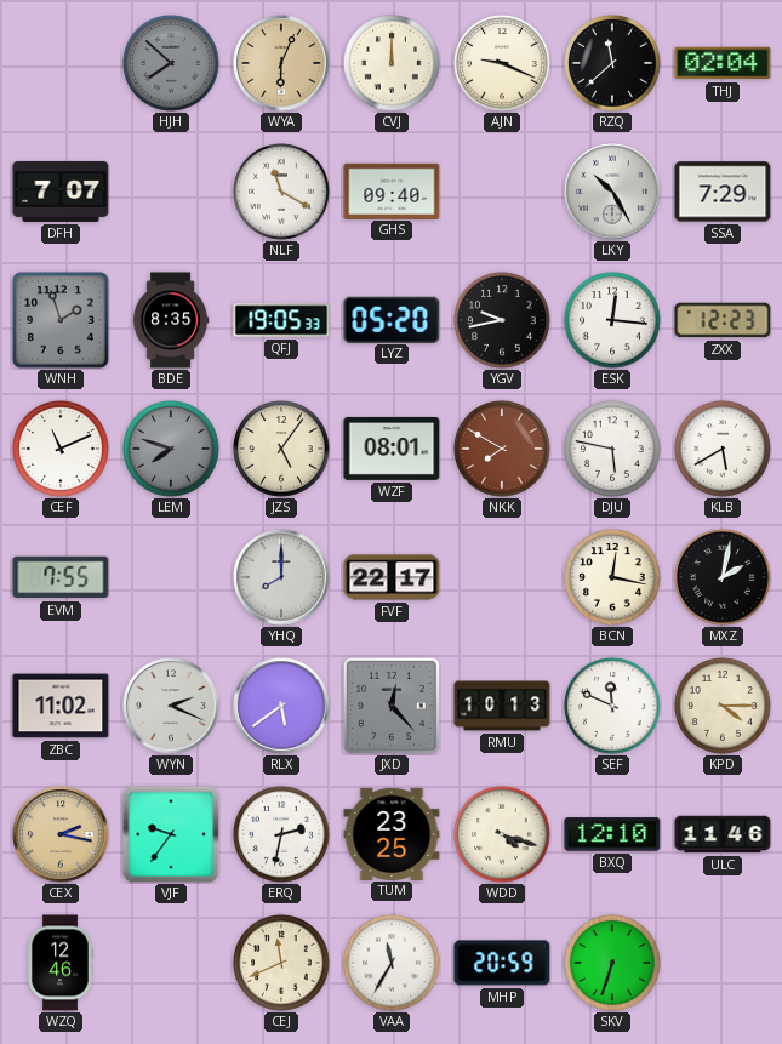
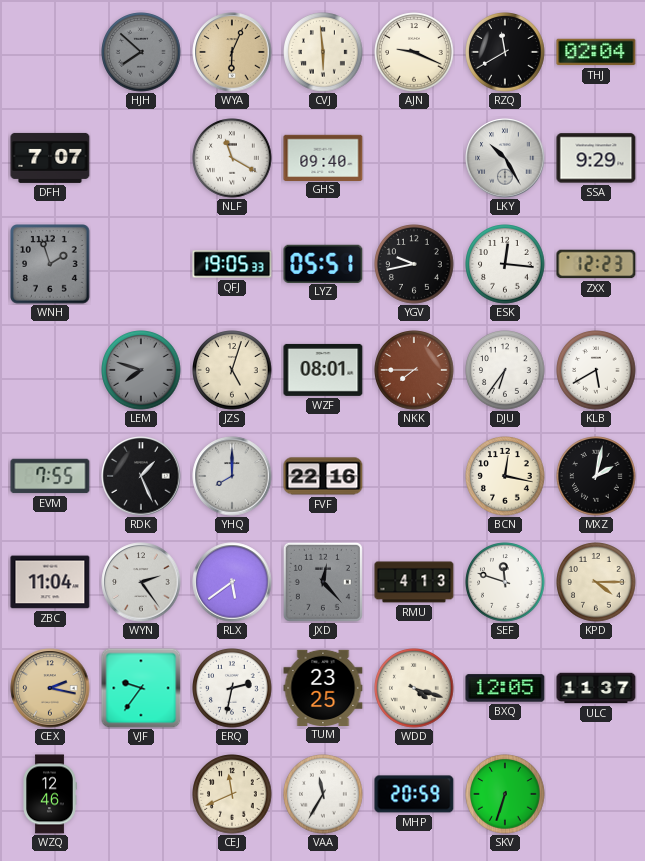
CVJ: 12:00 -> 5:59
RZQ: 11:38 -> 11:40
SSA: 7:29 -> 9:29
BDE: 8:35 -> none
LYZ: 05:20 -> 05:51
CEF: 11:11 -> none
JZS: 5:06 -> 5:03
NKK: 7:50 -> 7:45
DJU: 5:47 -> 6:36
RDK: none -> 1:26
FVF: 22:17 -> 22:16
ZBC: 11:02 -> 11:04
WYN: 2:19 -> 2:24
RMU: 10:13 -> 4:13
SEF: 11:49 -> 11:48
BXQ: 12:10 -> 12:05
ULC: 11:46 -> 11:37
